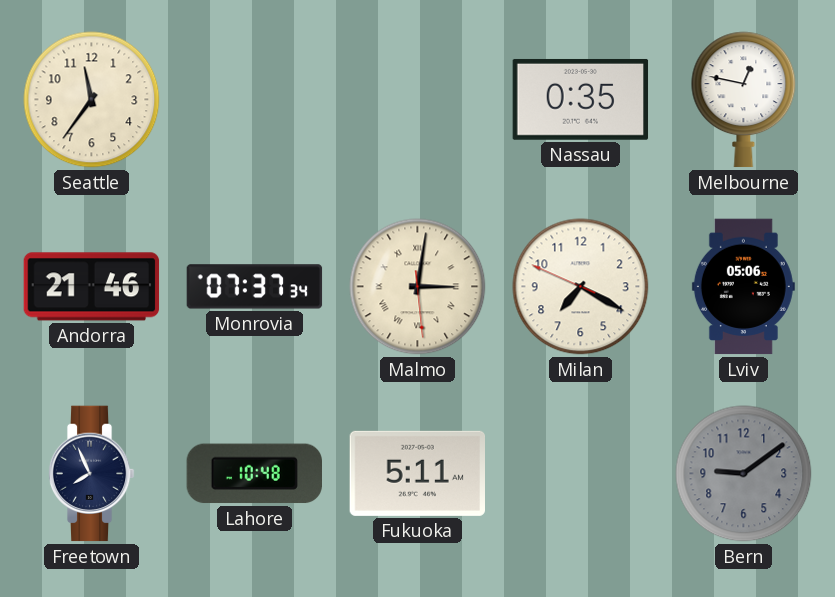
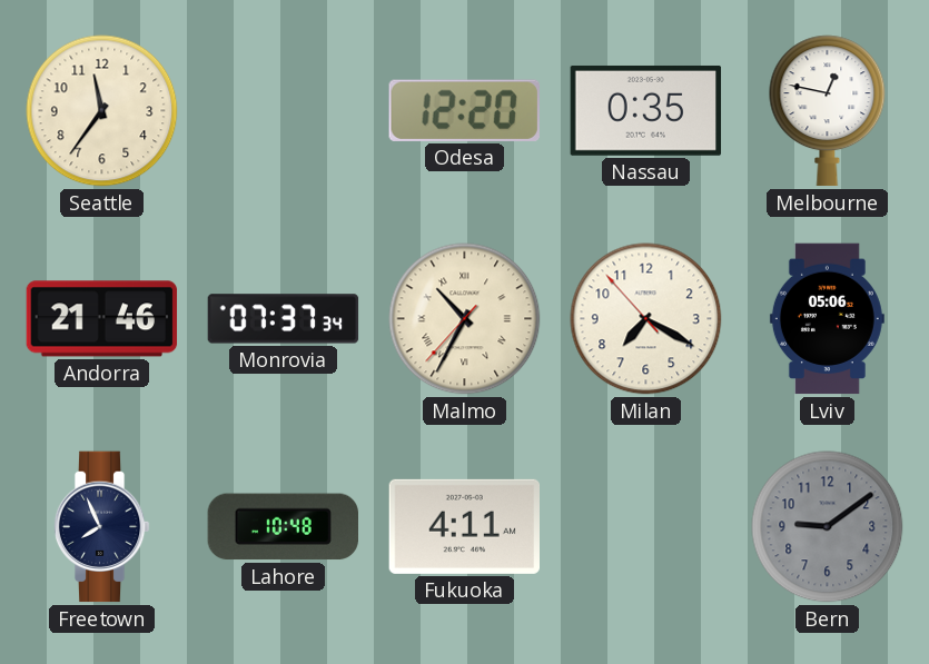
Odesa: none -> 12:20
Malmo: 3:01 -> 10:34
Milan: 7:19:49 -> 7:19:53
Fukuoka: 5:11 -> 4:11
